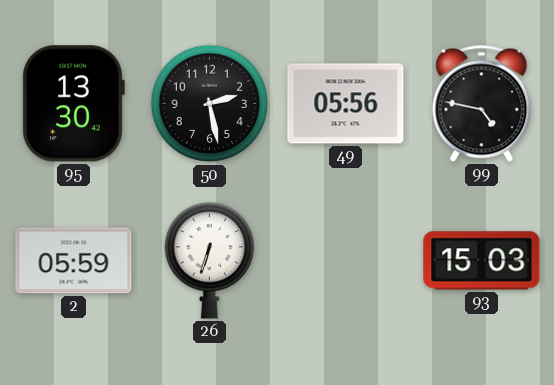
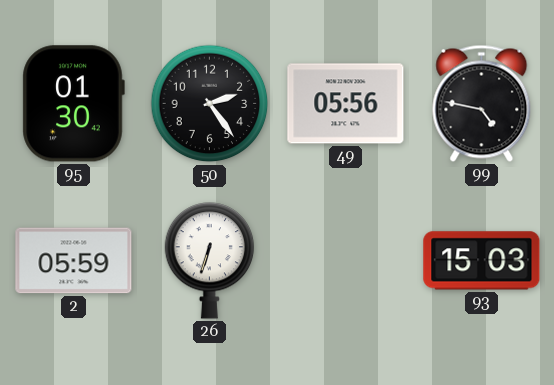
95: 13:30 -> 01:30
50: 2:28 -> 2:24
